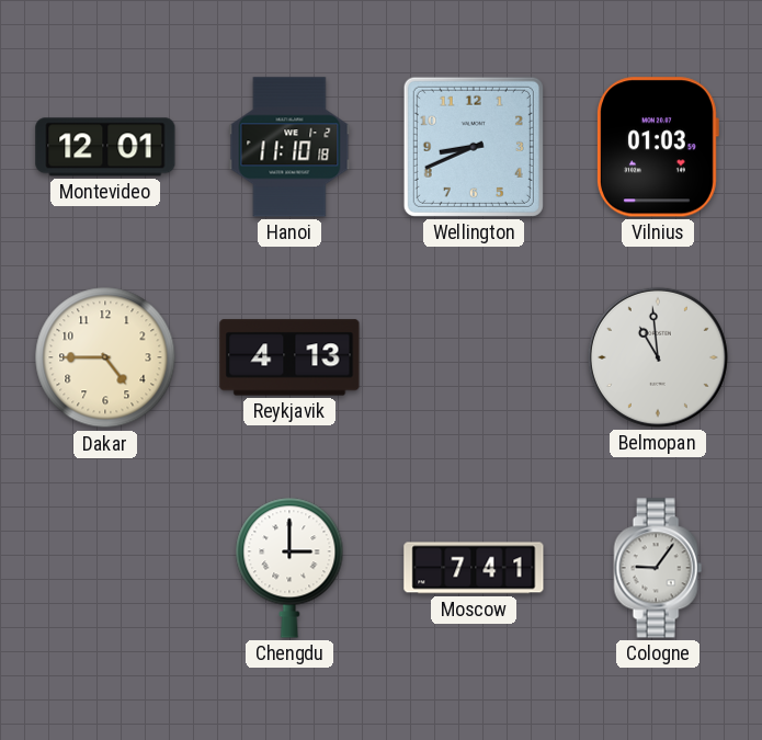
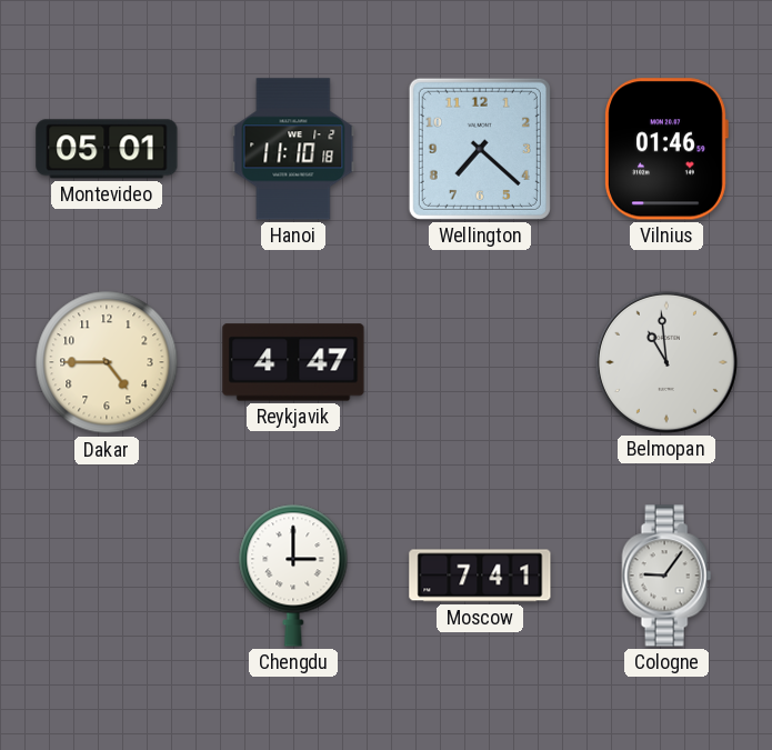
Montevideo: 12:01 -> 05:01
Wellington: 8:41 -> 7:22
Vilnius: 01:03 -> 01:46
Reykjavik: 4:13 -> 4:47
